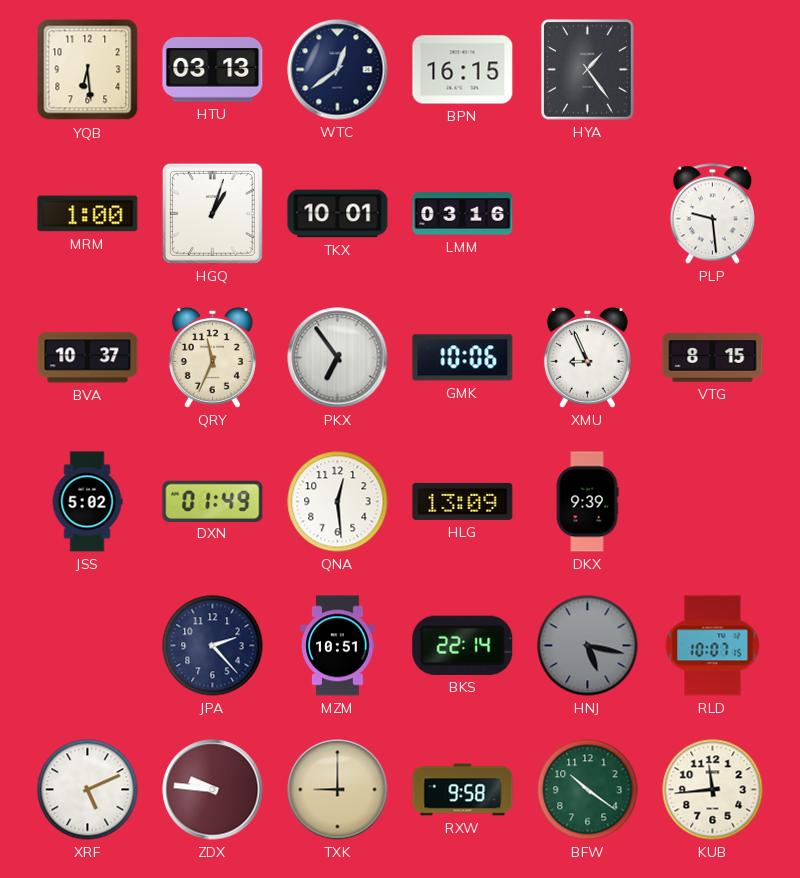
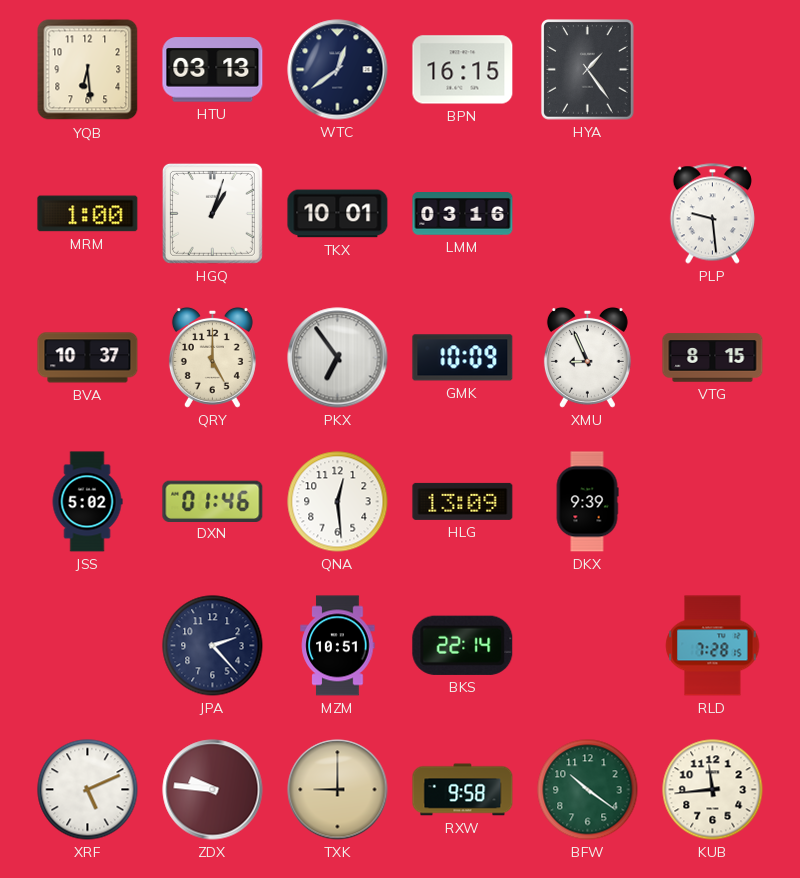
QRY: 11:34 -> 5:00
GMK: 10:06 -> 10:09
DXN: 01:49 -> 01:46
HNJ: 5:17 -> none
RLD: 10:07 -> 7:28
